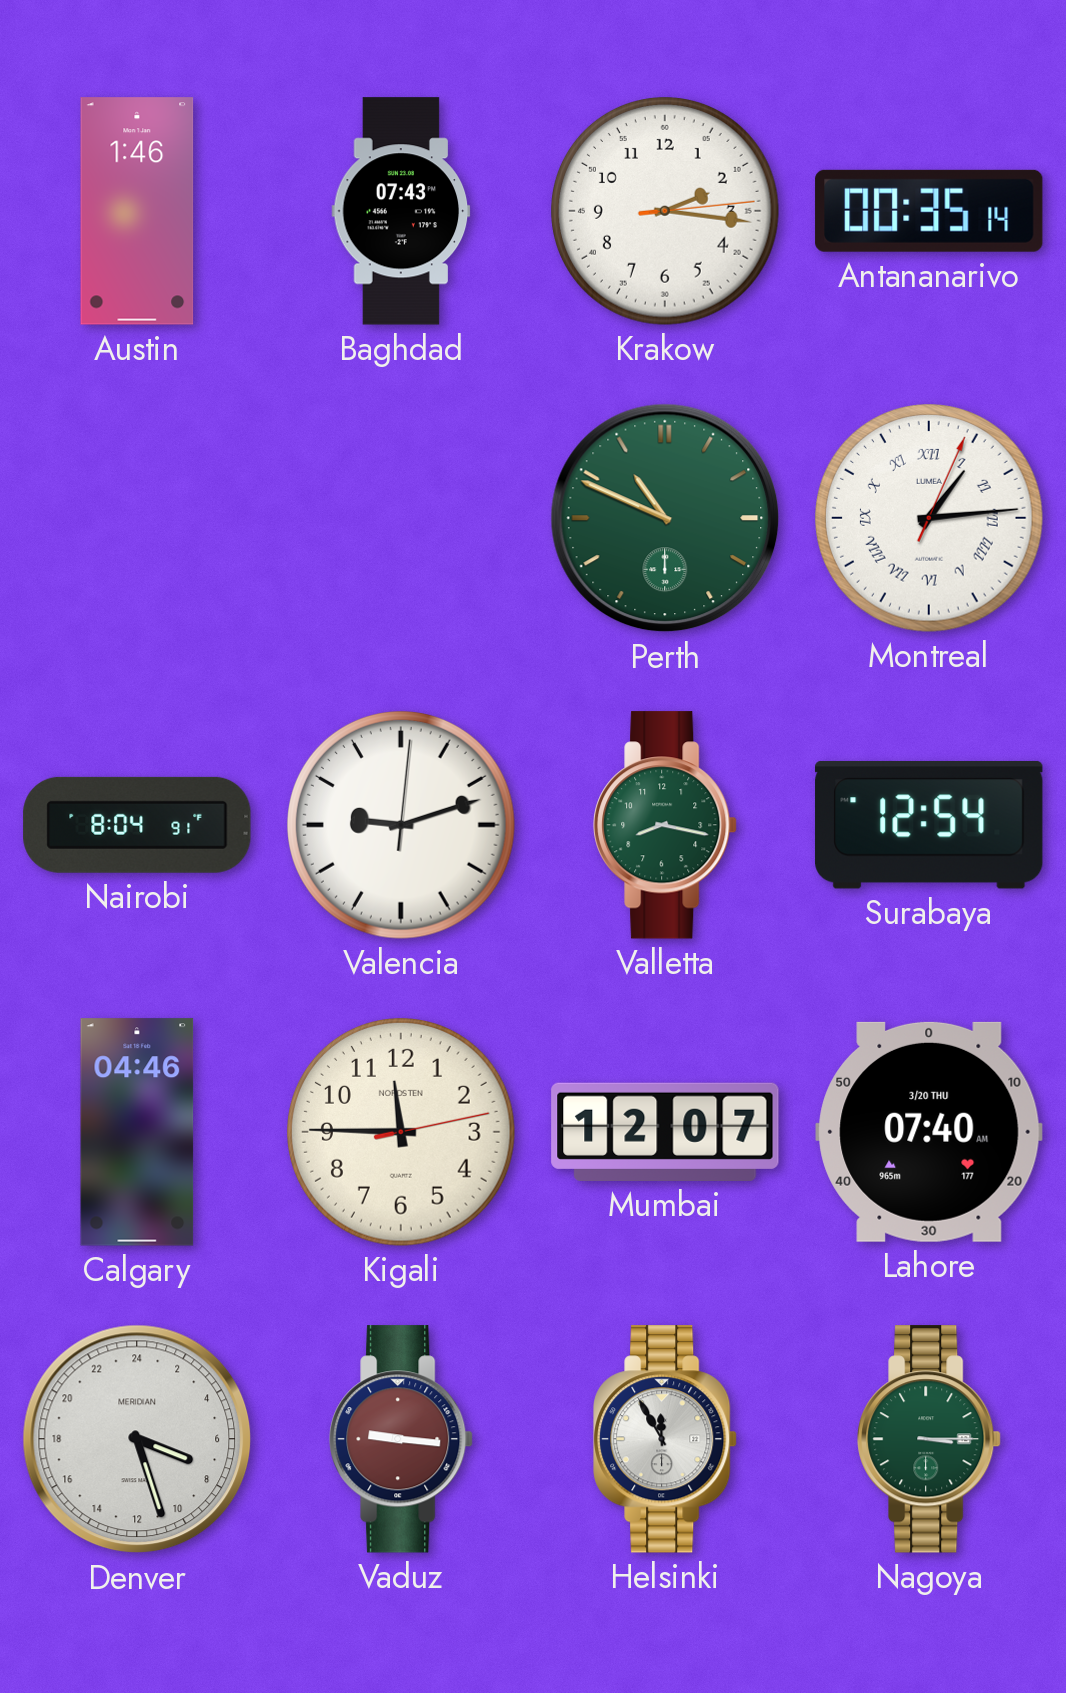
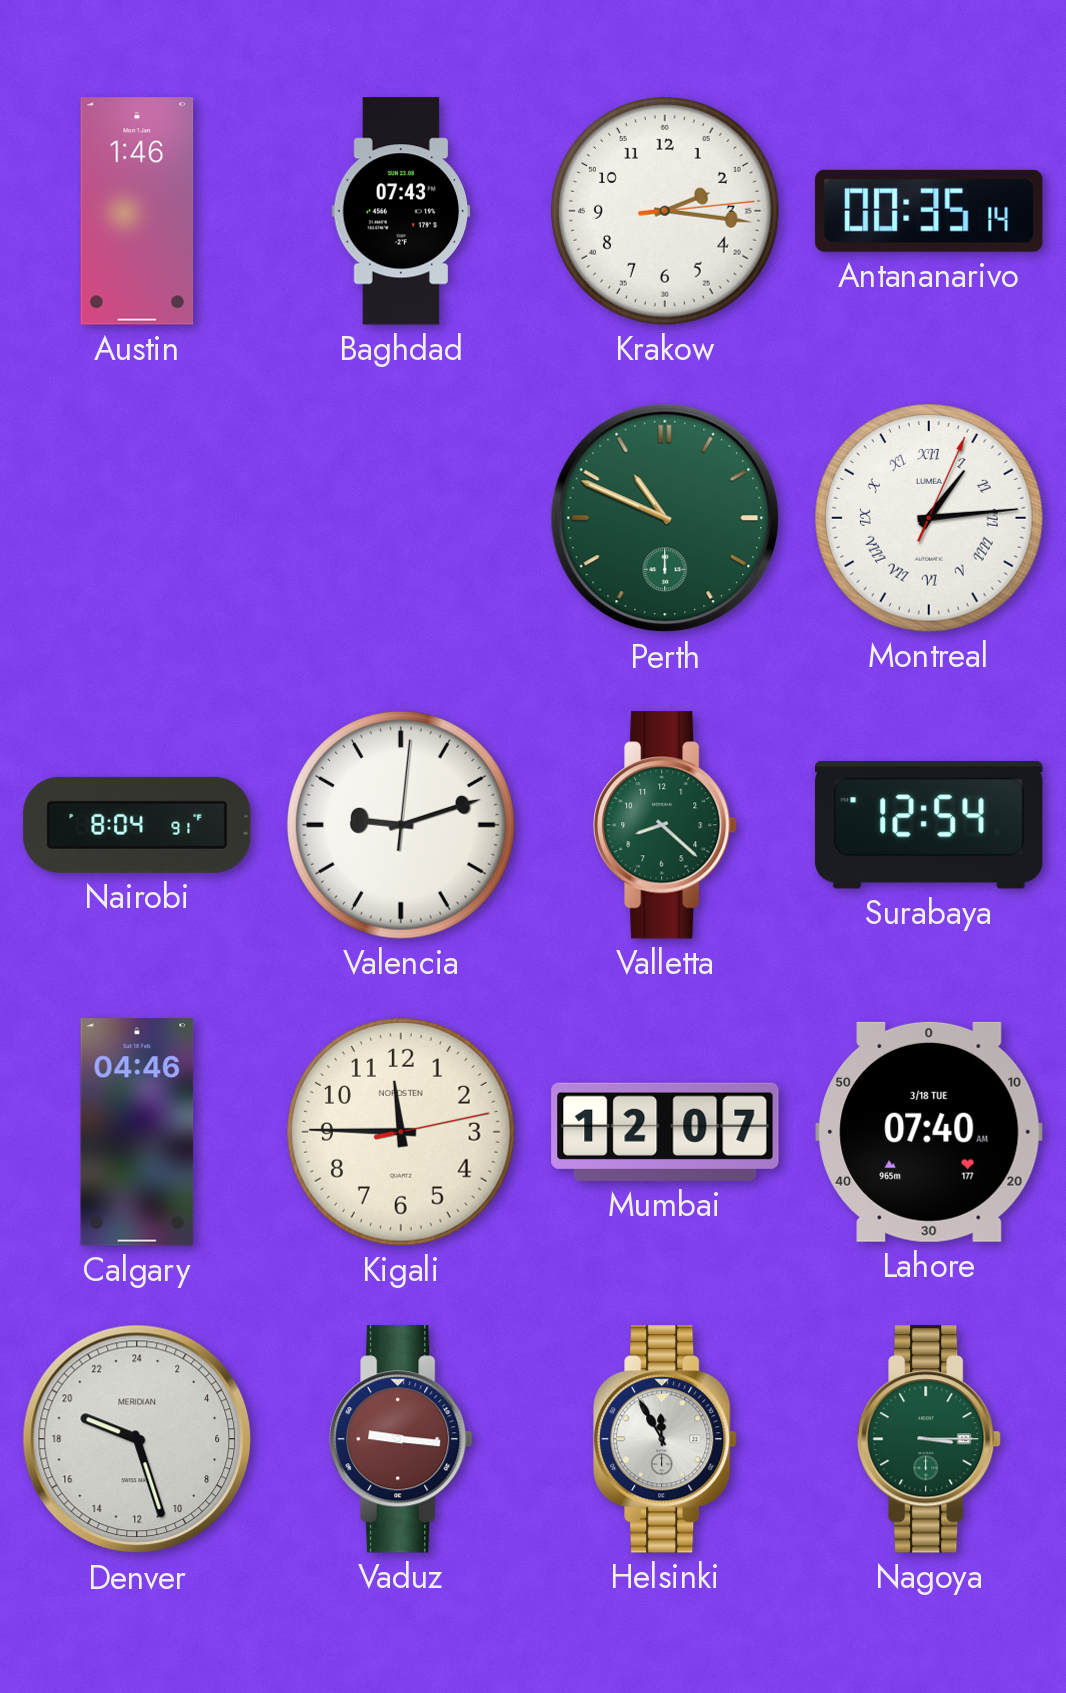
Valletta: 8:17 -> 8:22
Lahore date: 3/20 THU -> 3/18 TUE
Denver: 7:27 -> 19:27
